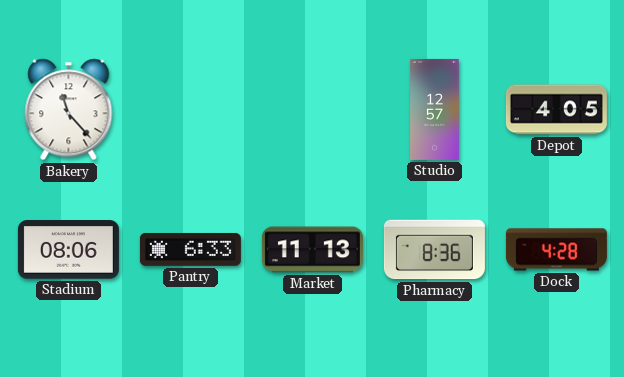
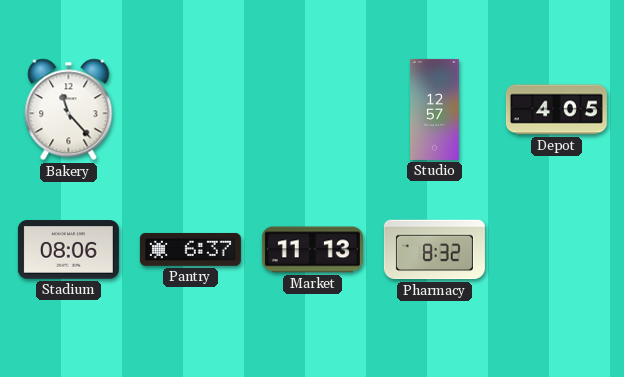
Pantry: 6:33 -> 6:37
Pharmacy: 8:36 -> 8:32
Dock: 4:28 -> none
